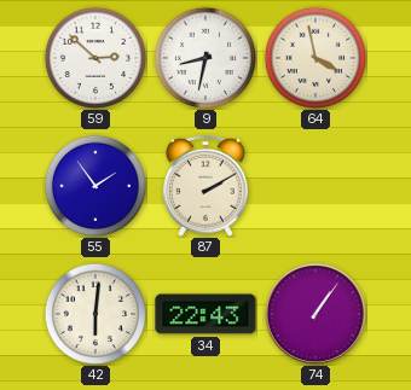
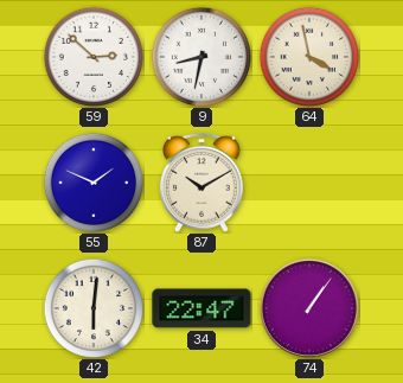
55: 1:54 -> 1:49
87: 2:10 -> 10:10
34: 22:43 -> 22:47
